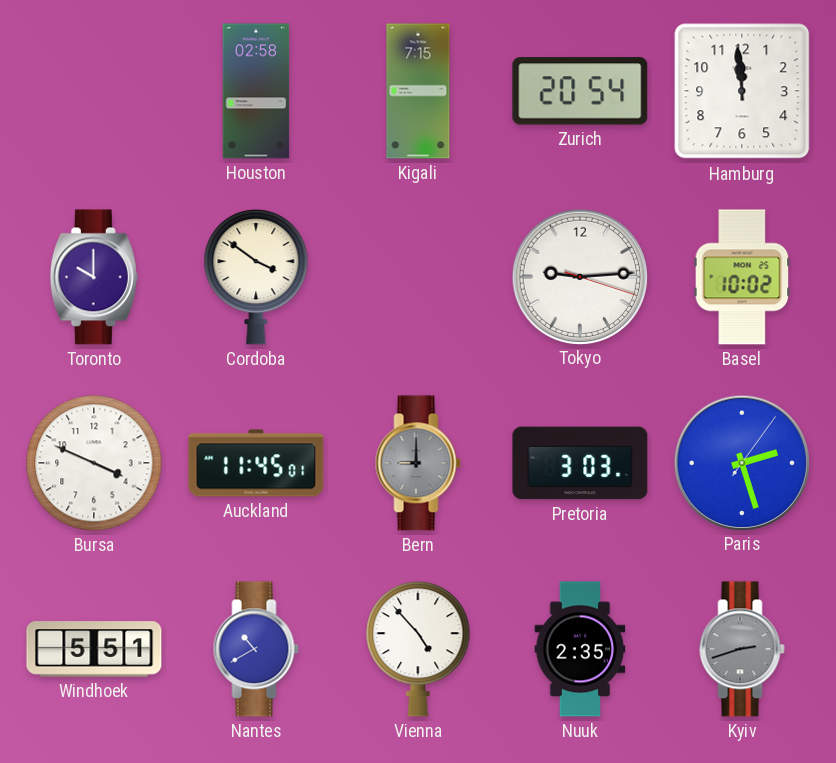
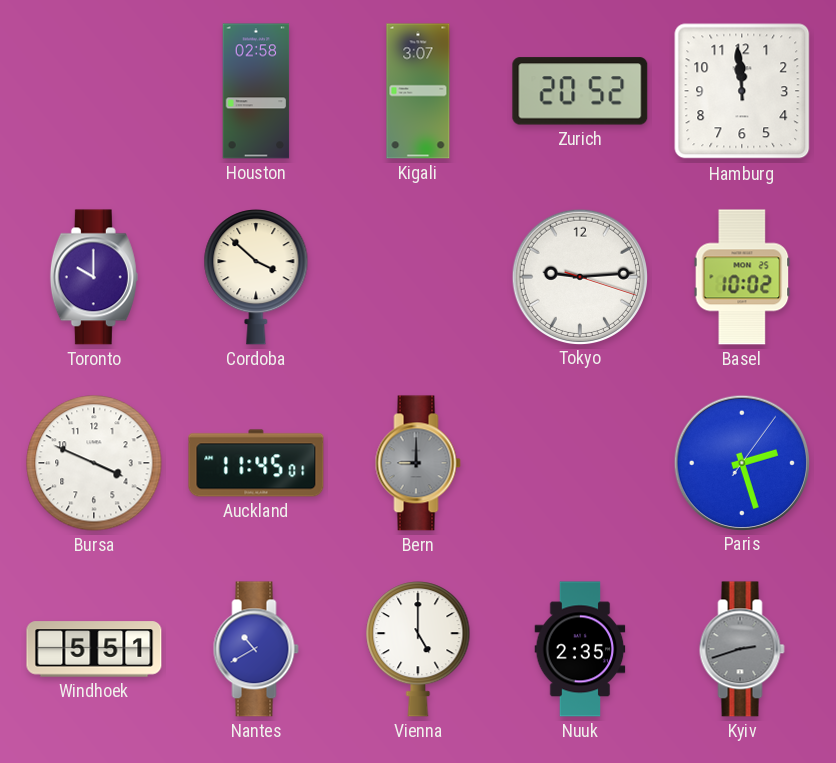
Kigali: 7:15 -> 3:07
Zurich: 20:54 -> 20:52
Cordoba: 3:51 -> 3:52
Pretoria: 3:03 -> none
Vienna: 4:53 -> 5:00
